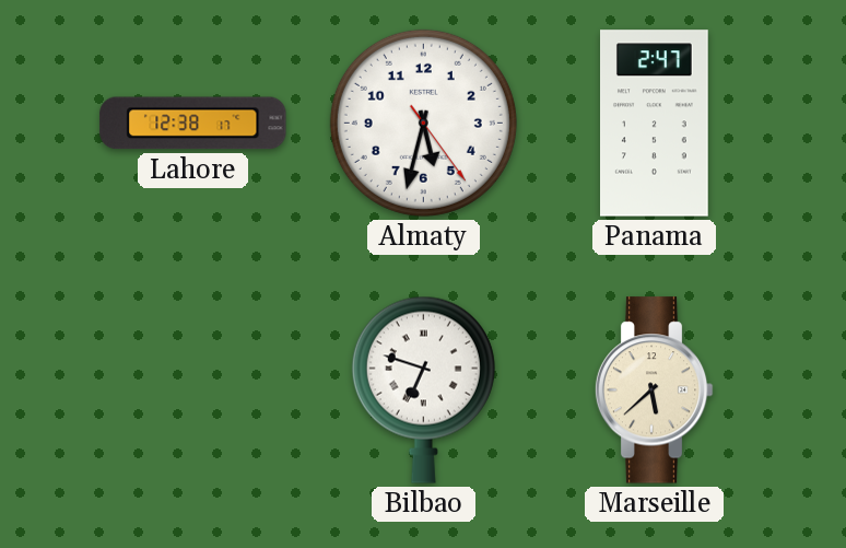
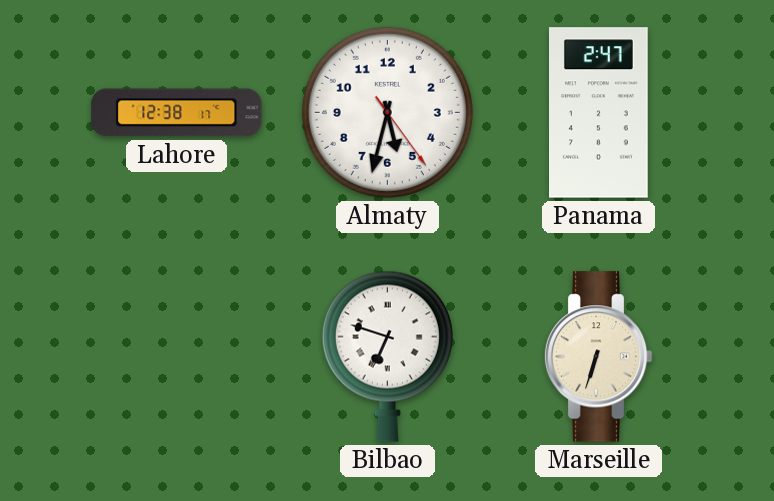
Marseille: 5:38 -> 6:33
